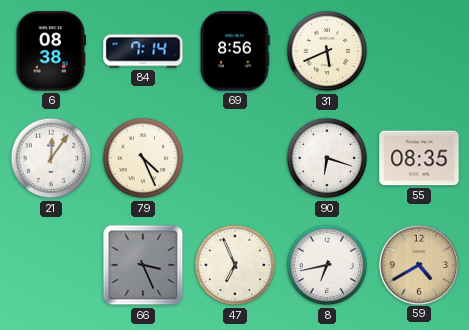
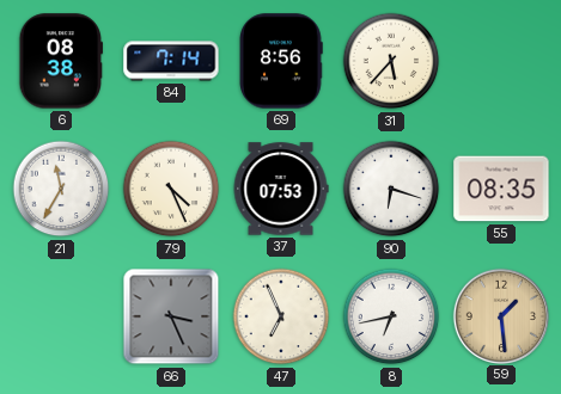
31: 5:41 -> 5:37
21: 12:06 -> 11:35
37: none -> 07:53
59: 4:40 -> 1:29
